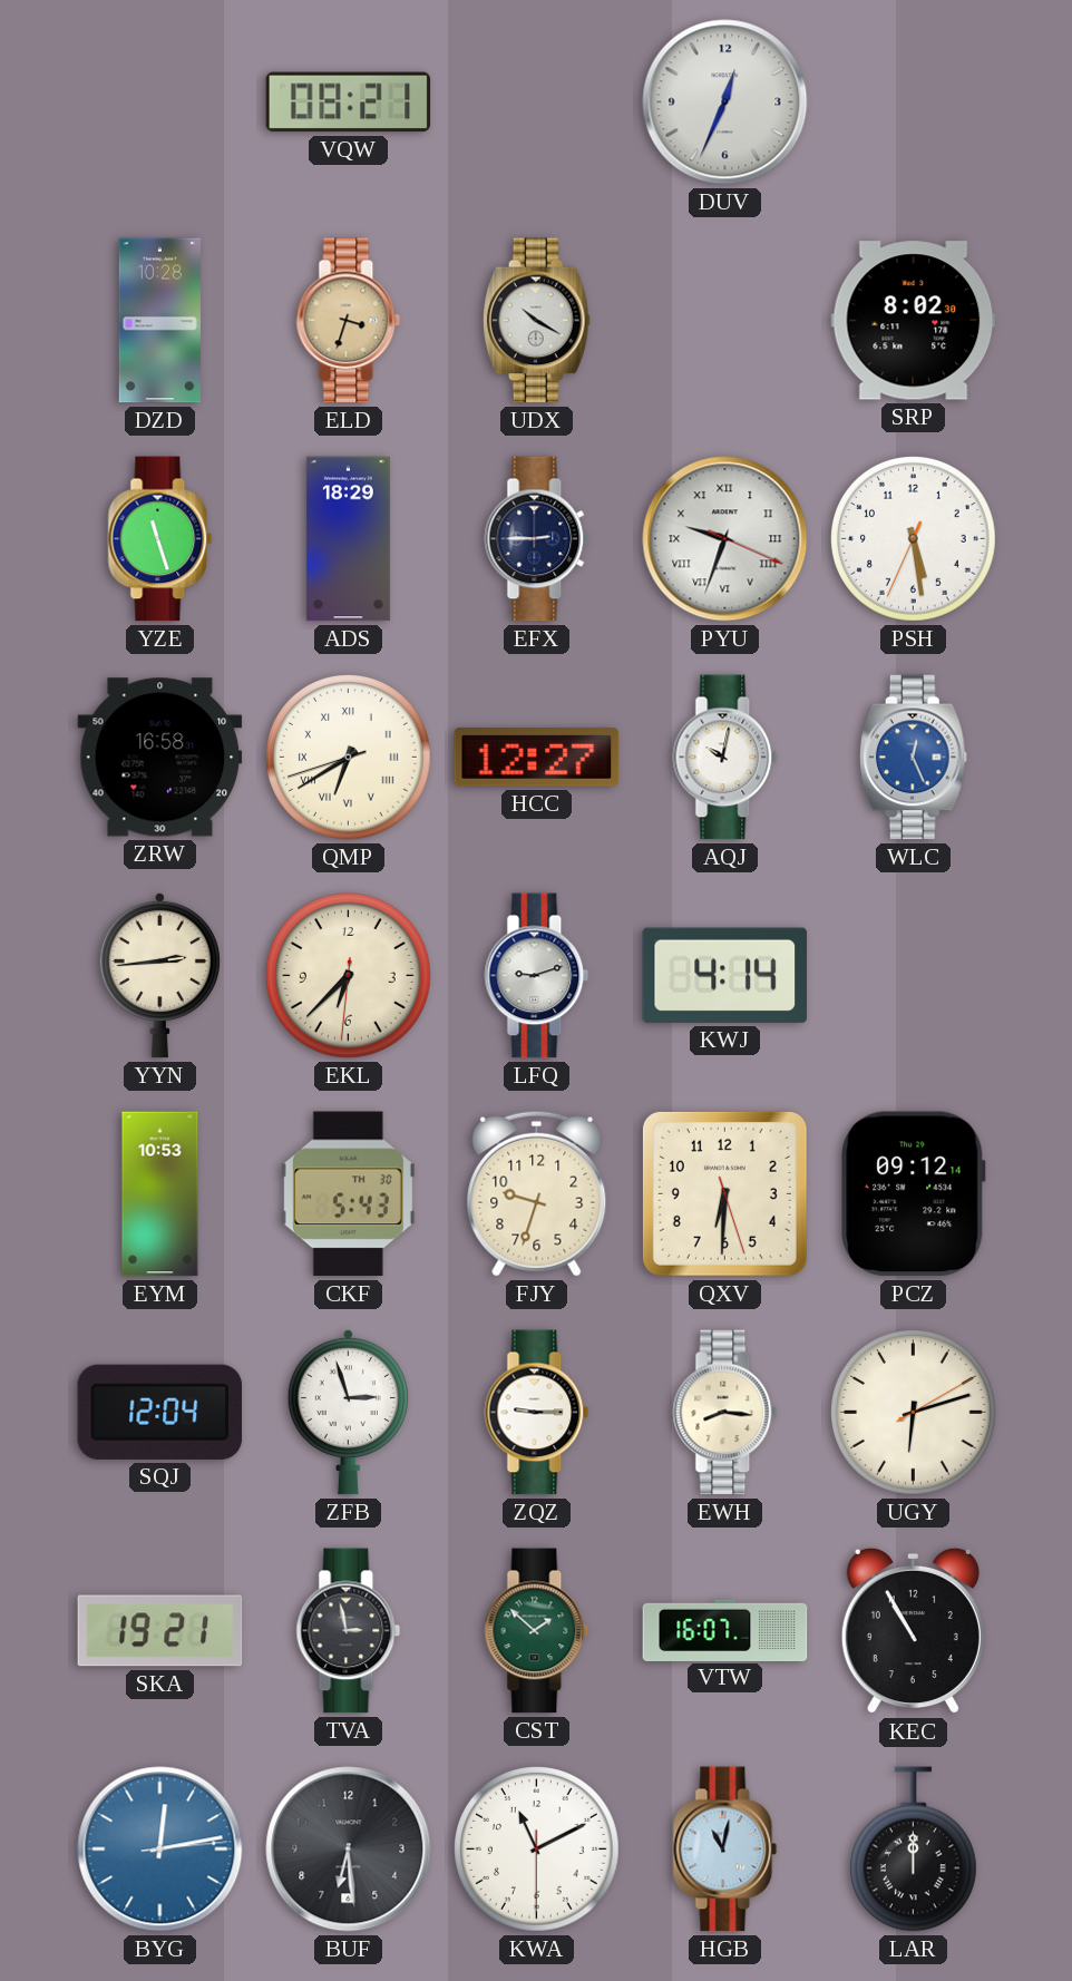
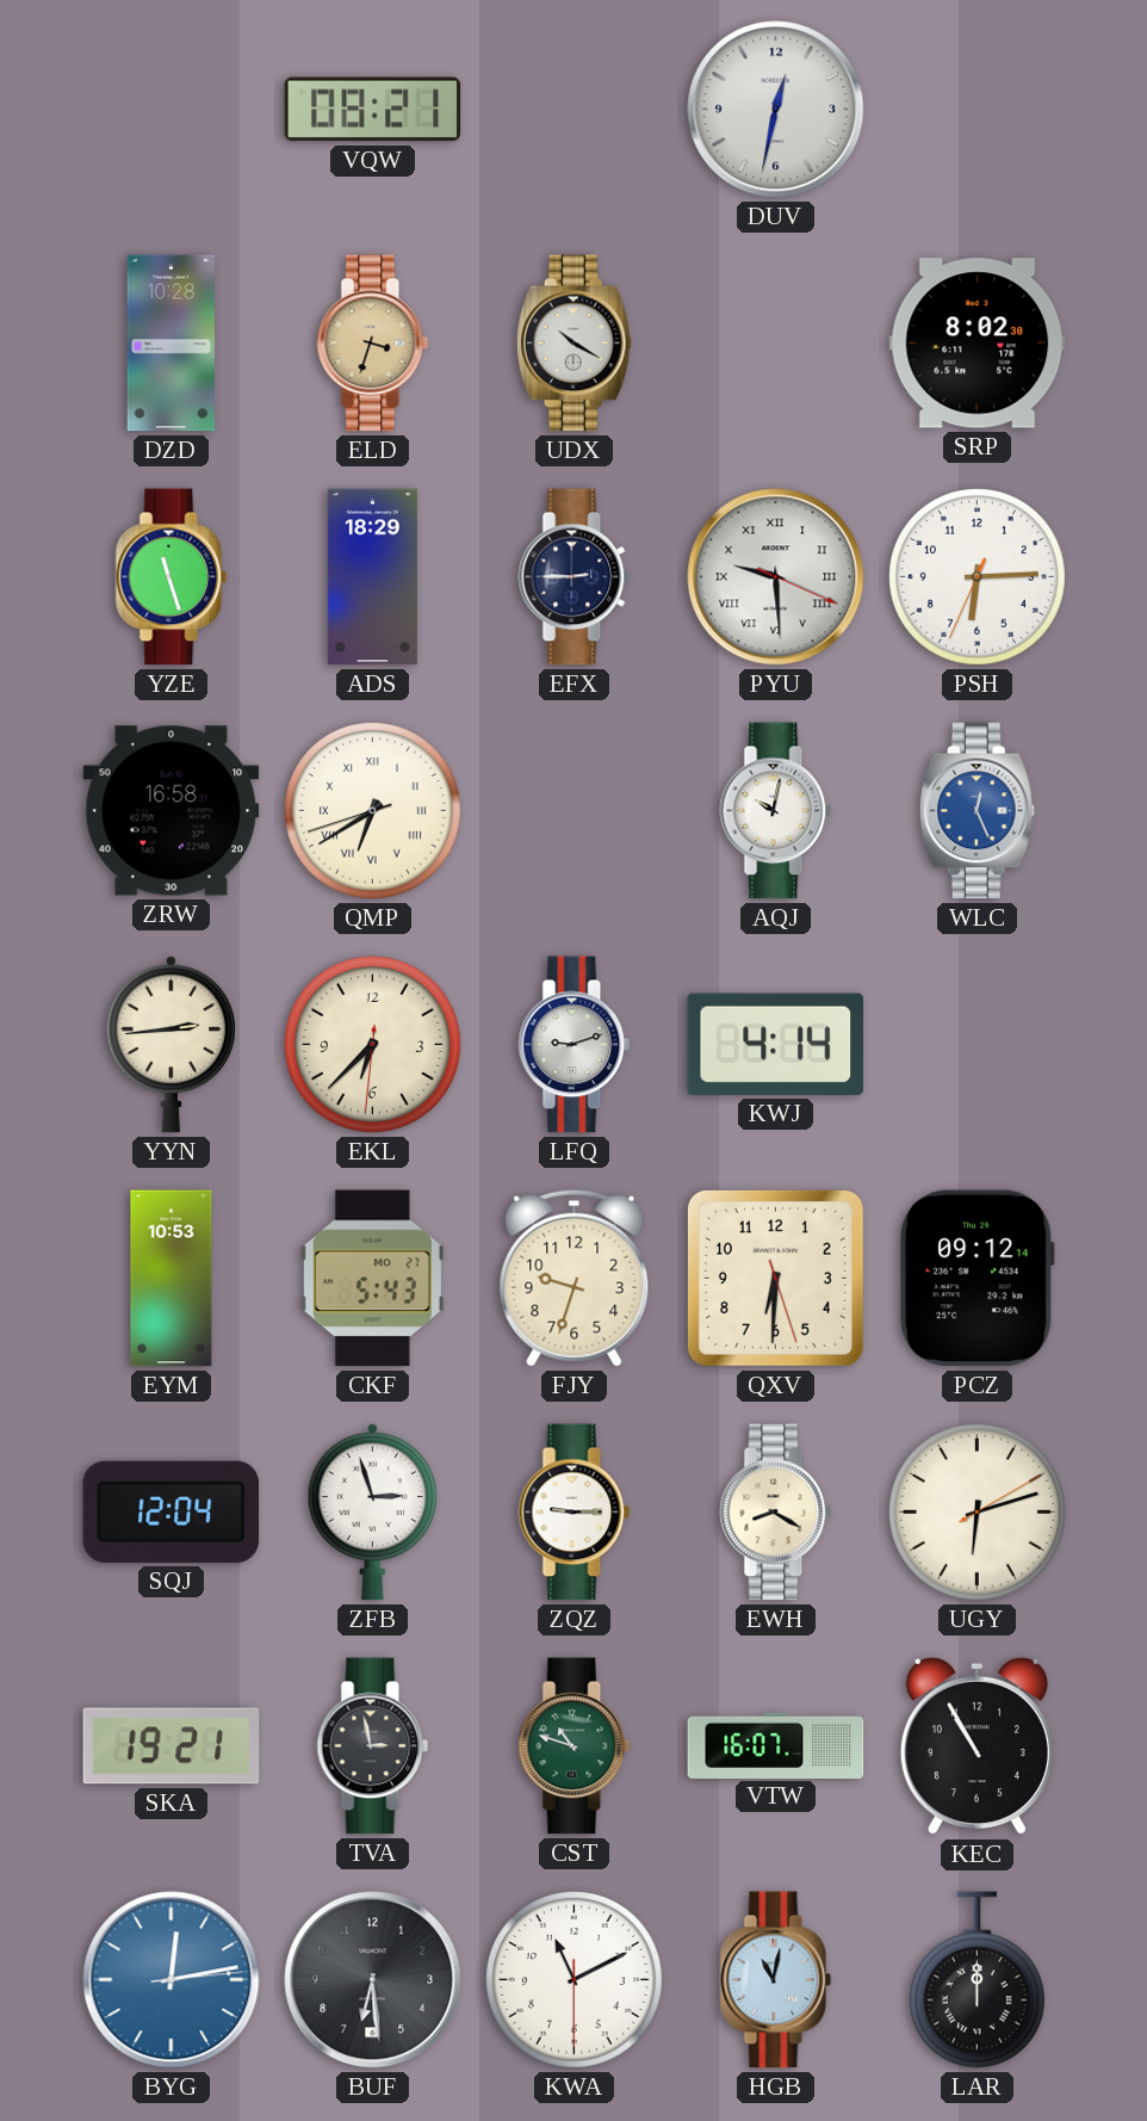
DUV: 12:34 -> 12:32
PYU: 9:33 -> 9:29
PSH: 5:28 -> 6:14
HCC: 12:27 -> none
CKF date: TH 30 -> MO 27
EWH: 8:16 -> 8:20
CST: 1:52 -> 10:48
